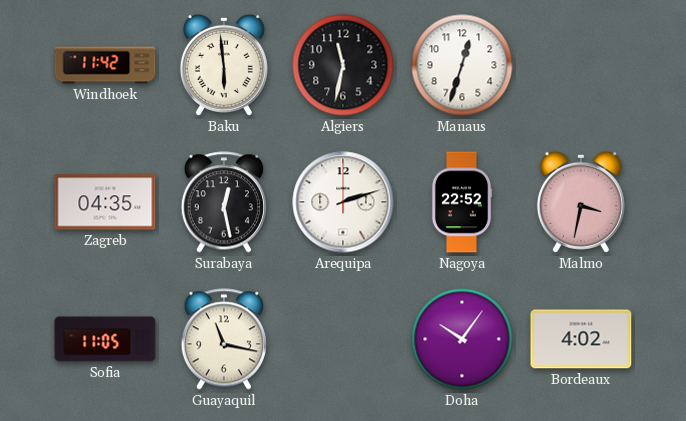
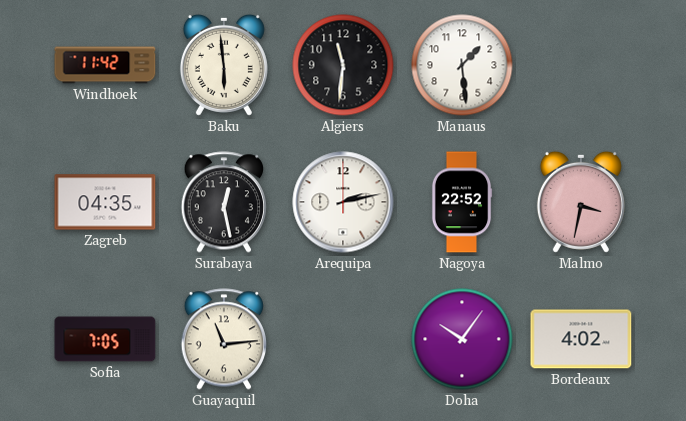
Algiers: 11:32 -> 11:31
Manaus: 12:33 -> 1:29
Arequipa: 2:12 -> 2:13
Sofia: 11:05 -> 7:05
Guayaquil: 11:17 -> 11:14
